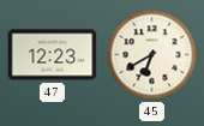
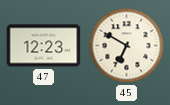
45: 6:40 -> 6:50
